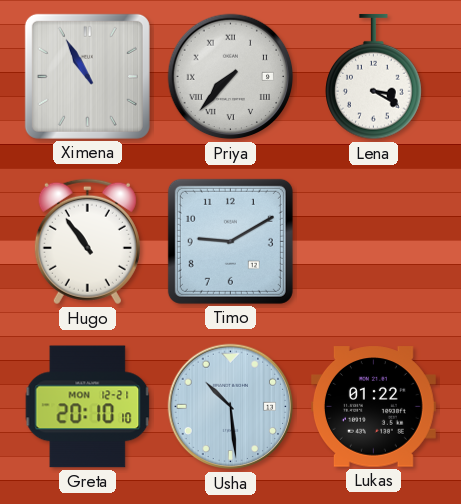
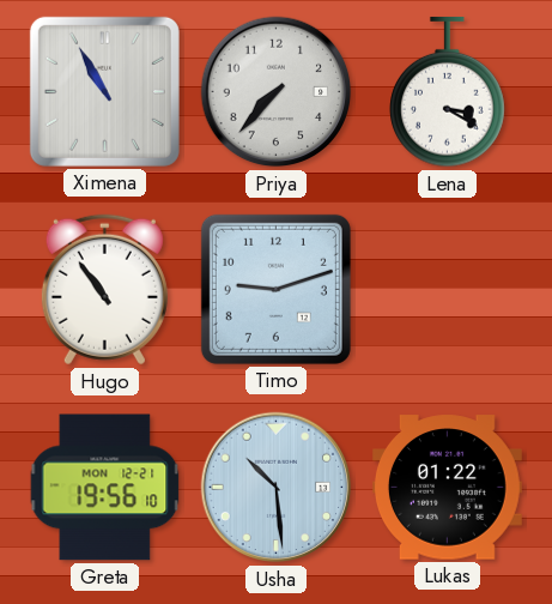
Priya numerals: Roman -> Arabic
Timo: 9:10 -> 9:12
Greta: 20:10 -> 19:56
